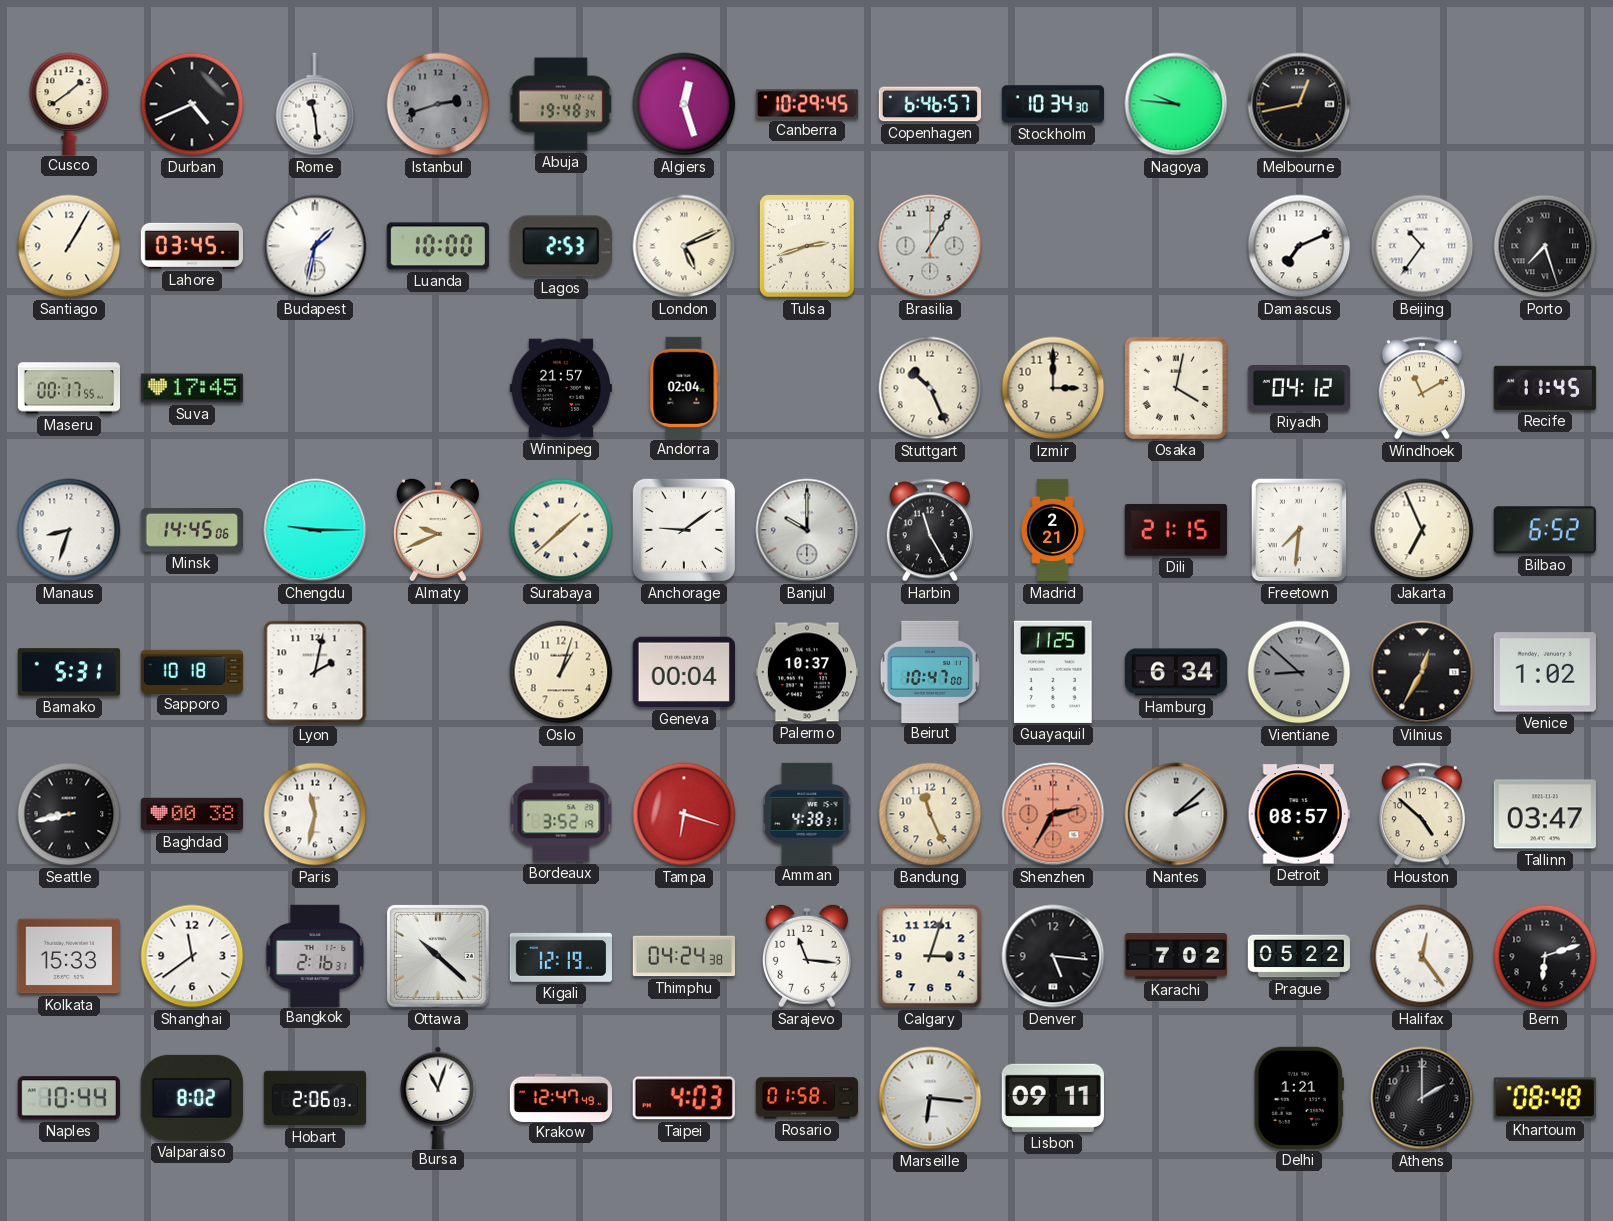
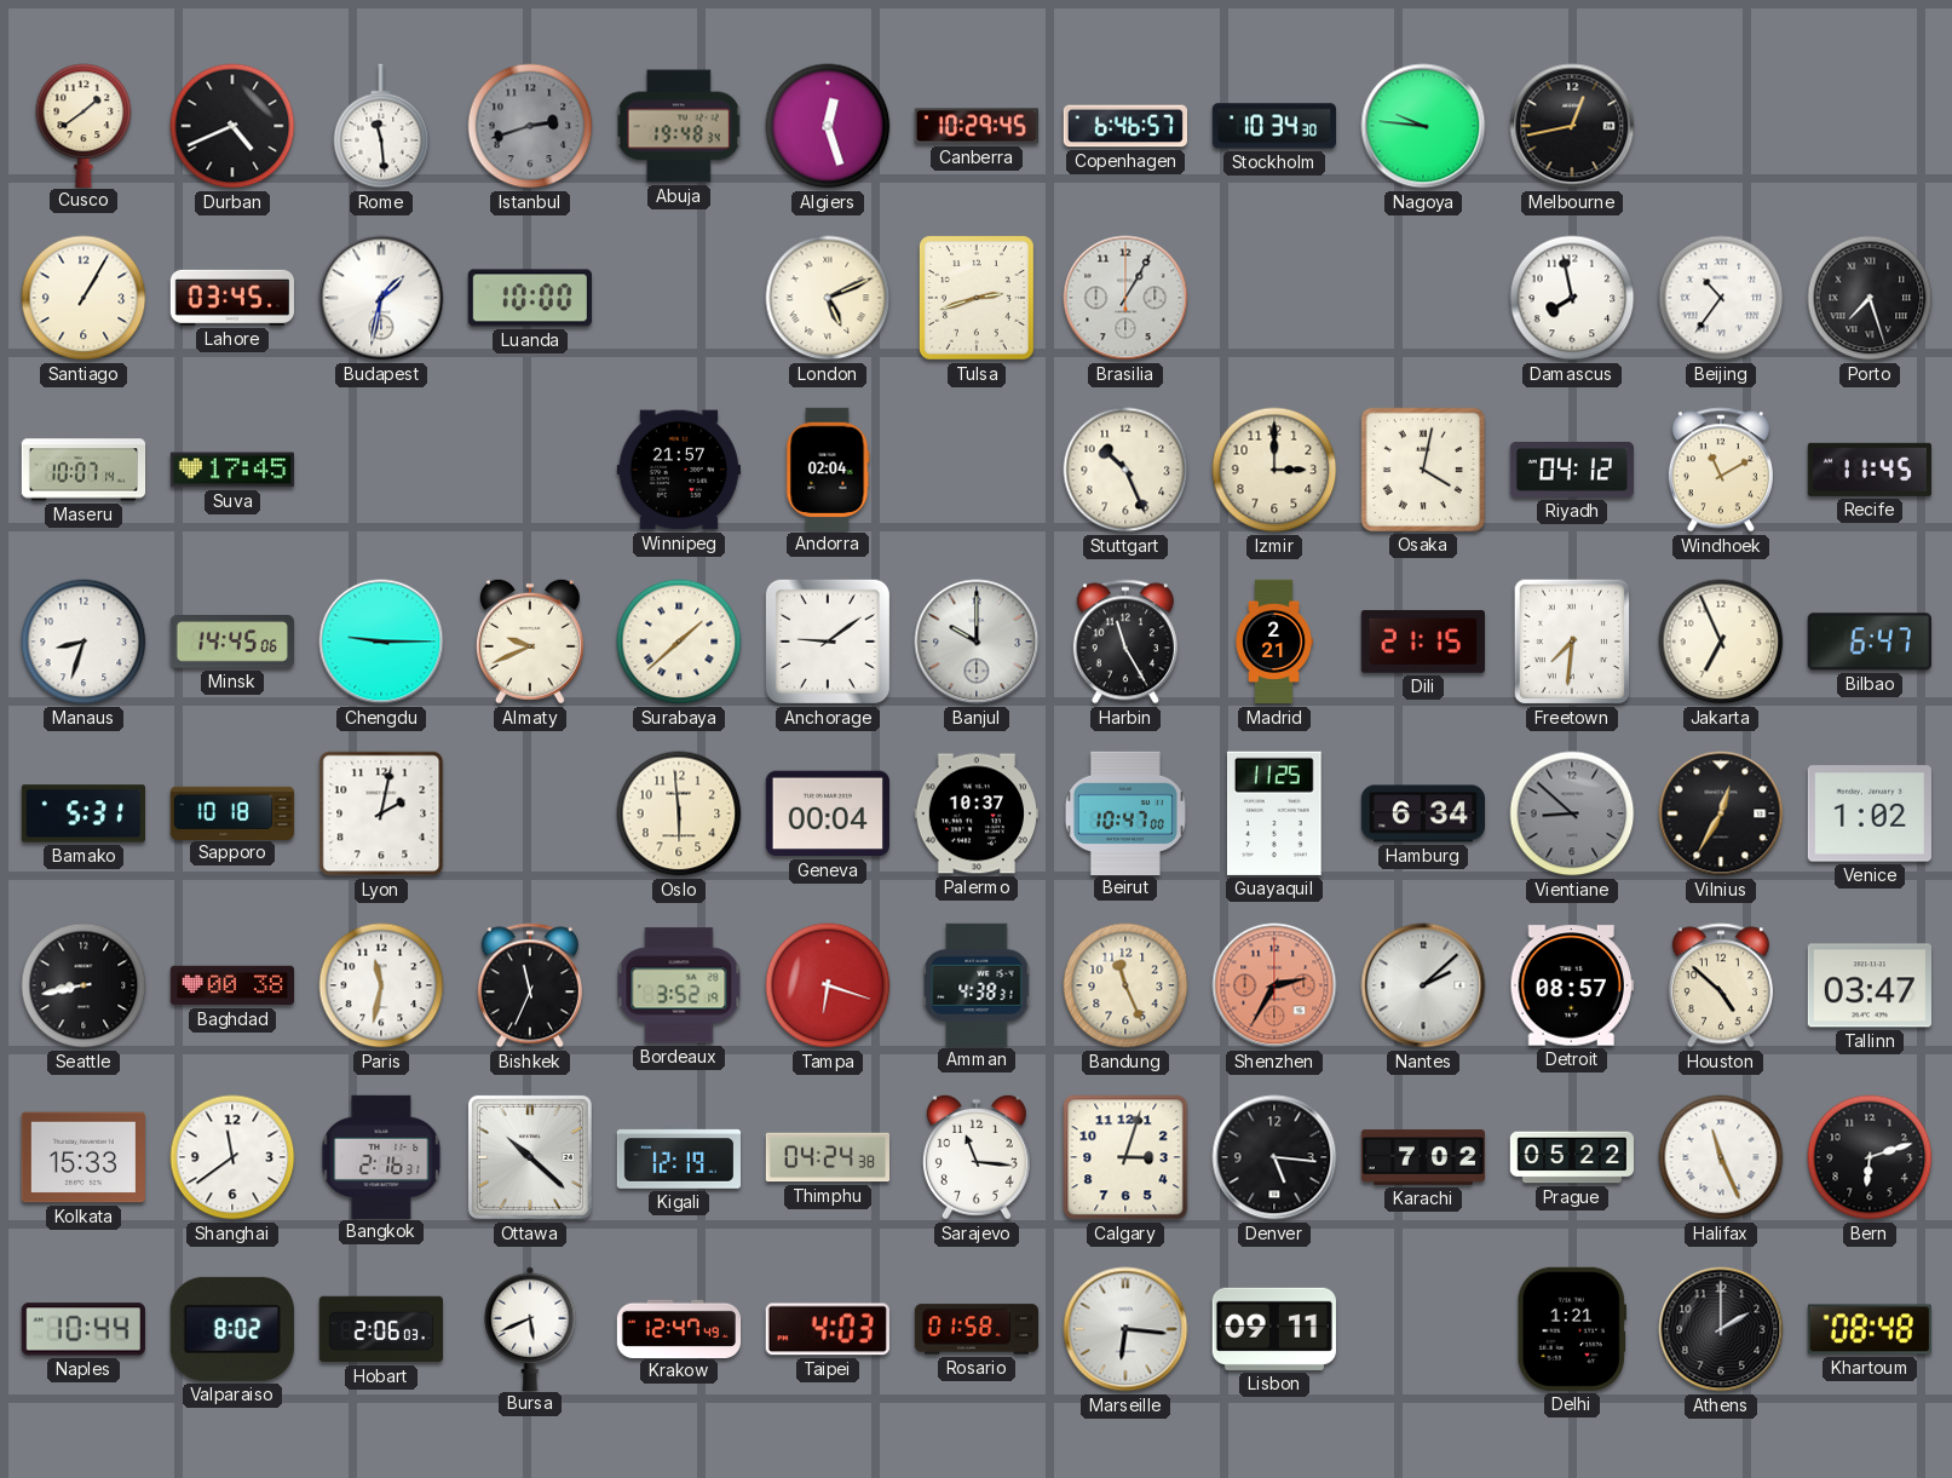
Lagos: 2:53 -> none
Damascus: 7:11 -> 7:58
Maseru: 00:17 -> 10:07
Bilbao: 6:52 -> 6:47
Oslo: 1:03 -> 5:59
Bishkek: none -> 11:34
Halifax: 12:24 -> 11:26
Bursa: 11:03 -> 5:41
